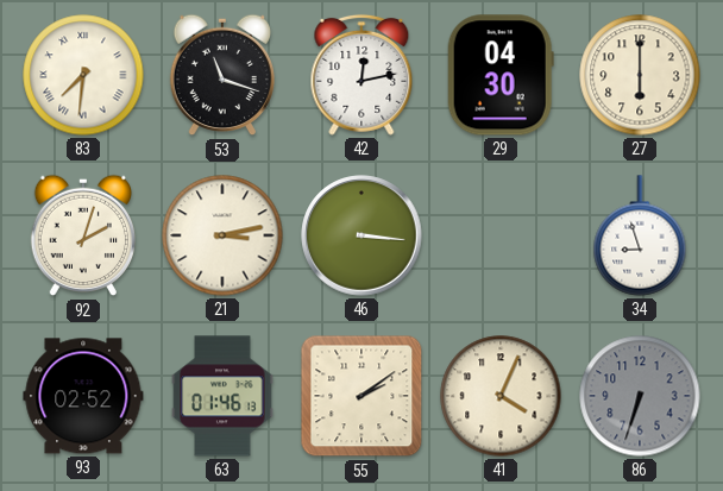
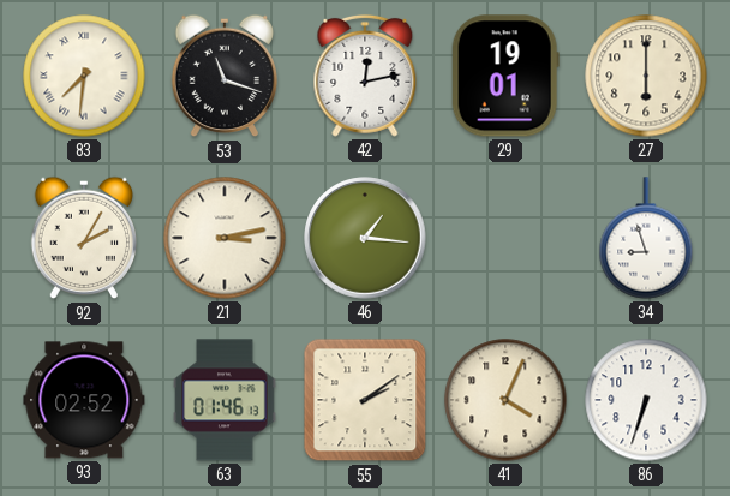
29: 04:30 -> 19:01
92: 2:03 -> 2:05
46: 3:16 -> 1:16
86 dial: grey -> white
